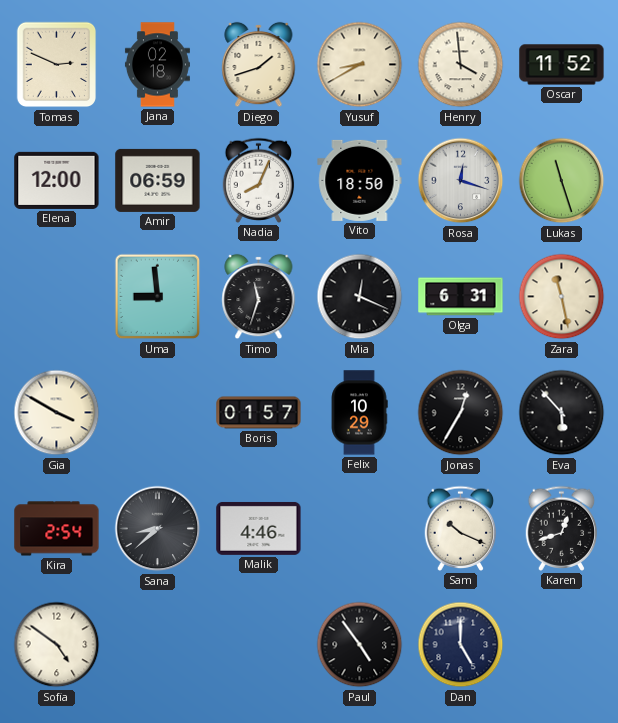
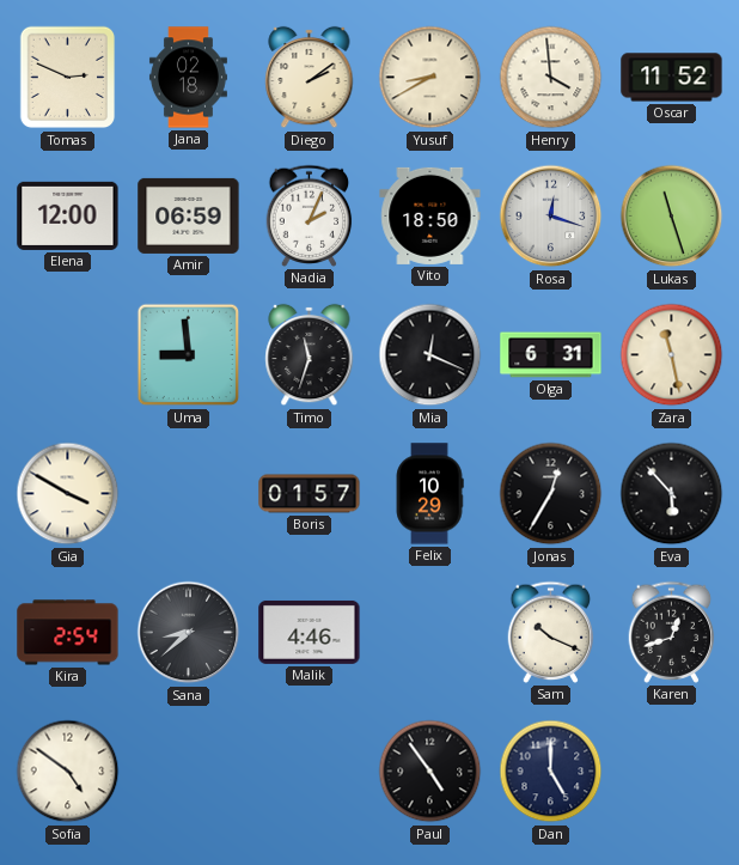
Diego: 1:42 -> 2:09
Nadia: 8:04 -> 2:04
